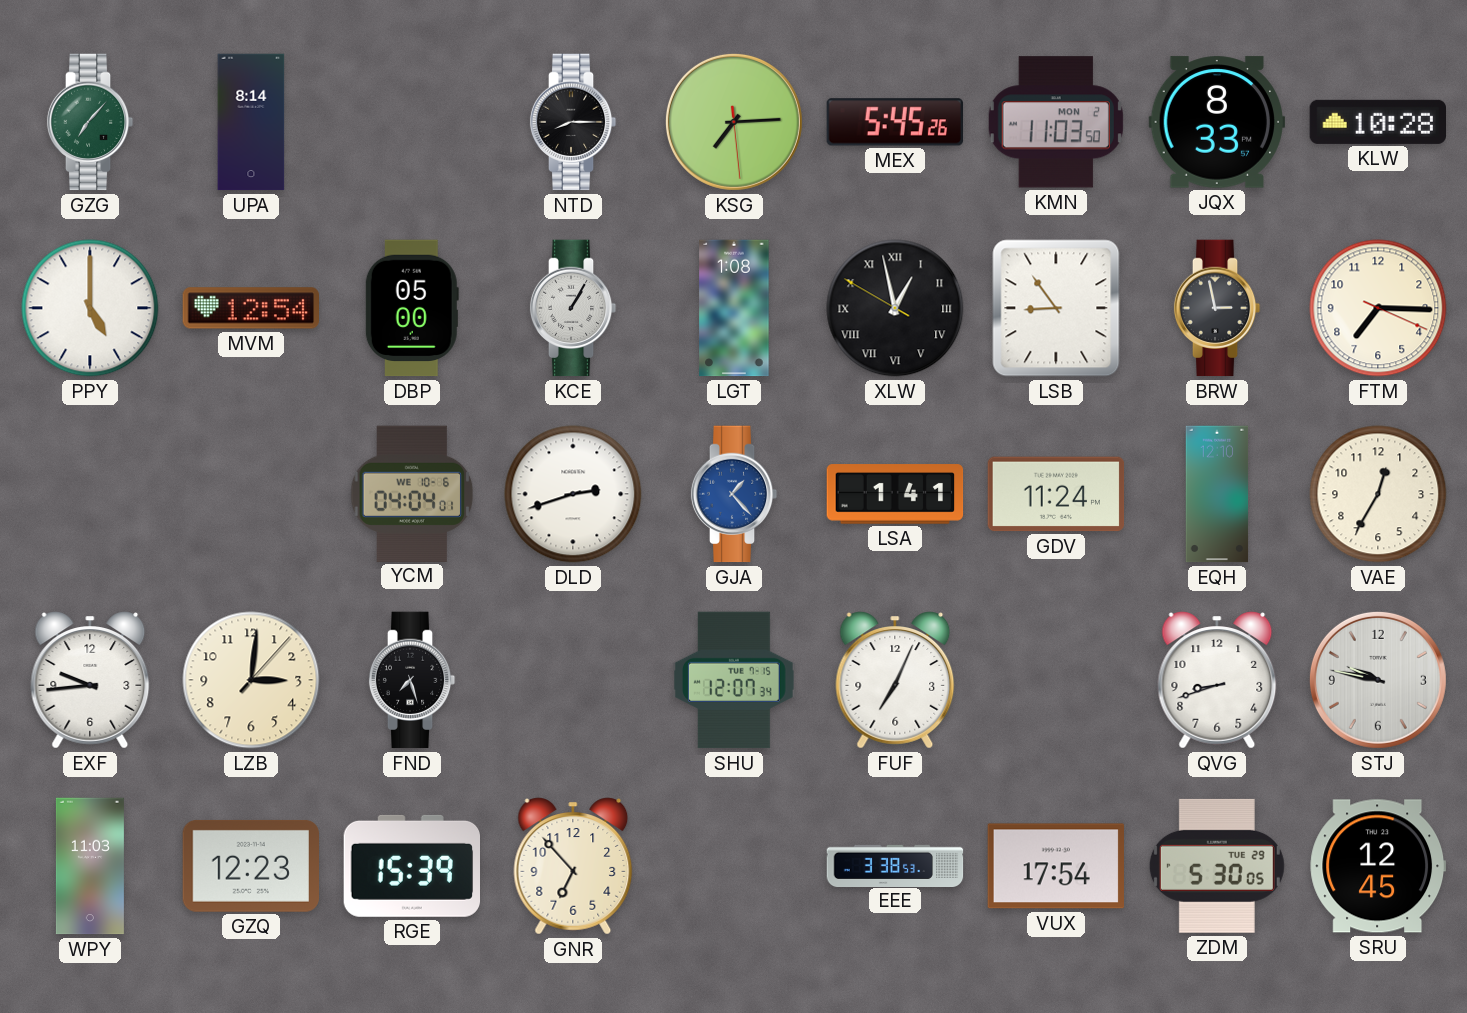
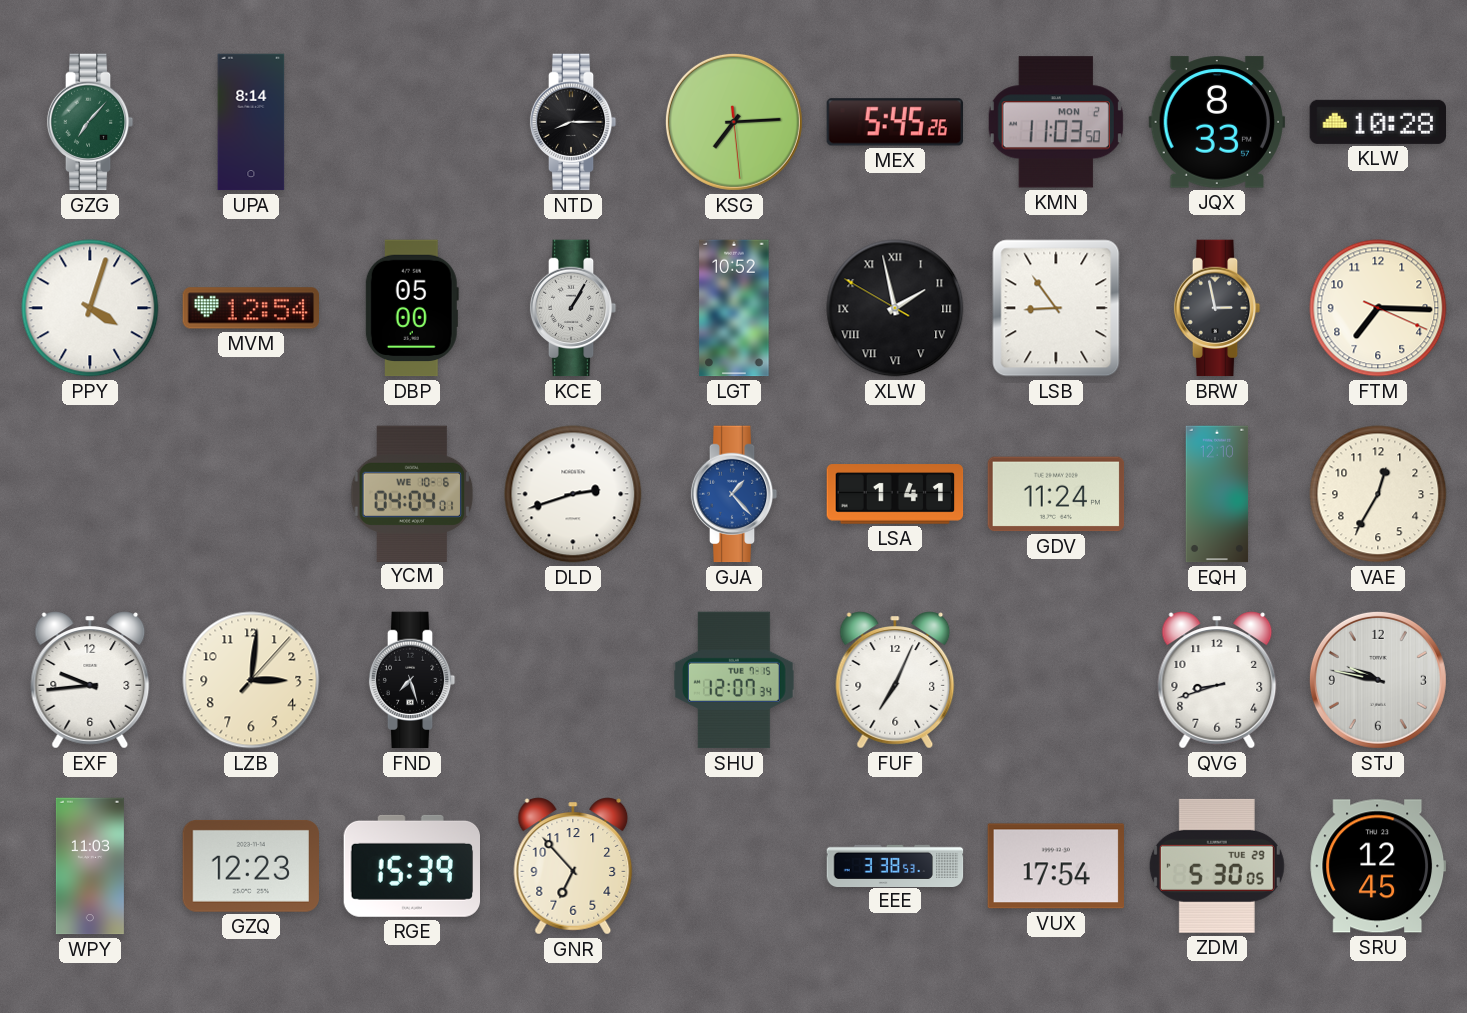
PPY: 5:00 -> 4:03
LGT: 1:08 -> 10:52
XLW: 12:57 -> 1:57
